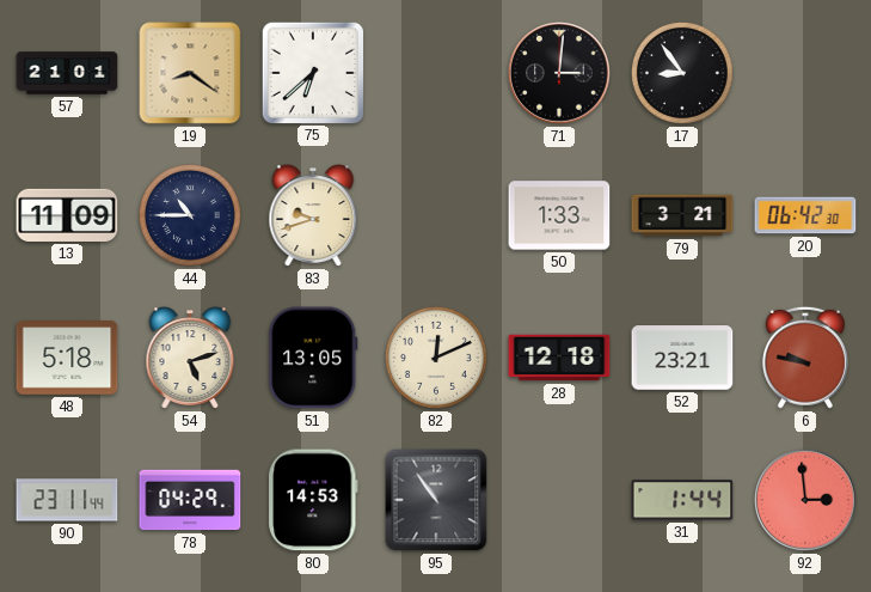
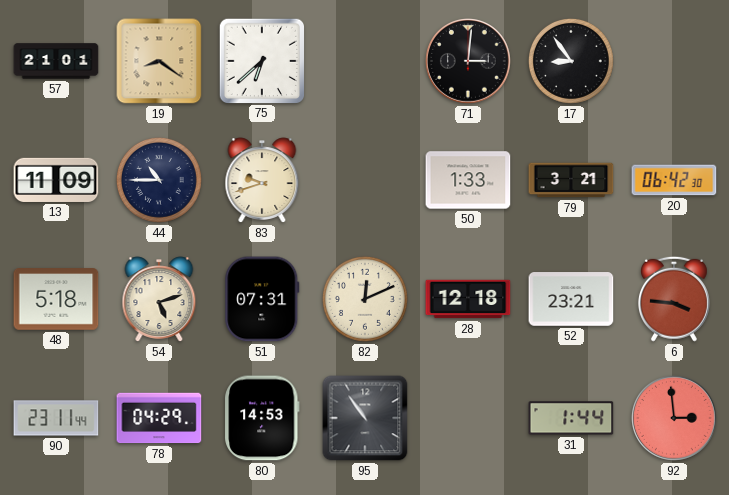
51: 13:05 -> 07:31
6: 9:47 -> 3:46
